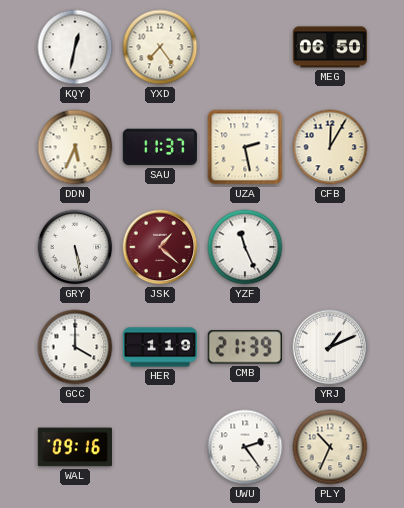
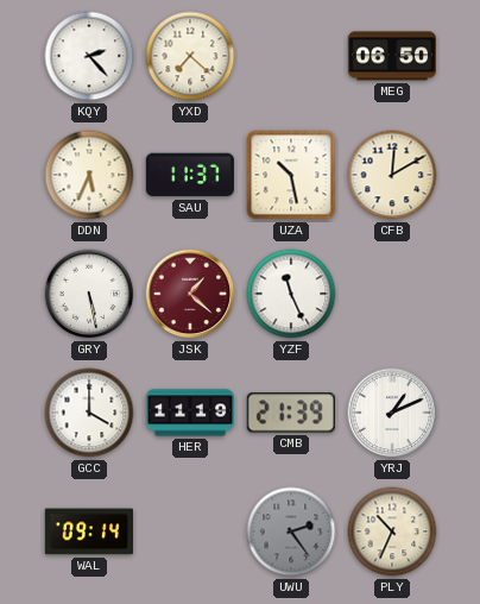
KQY: 12:32 -> 2:23
YXD: 7:24 -> 7:22
UZA: 2:28 -> 10:28
CFB: 12:05 -> 12:10
HER: 1:19 -> 11:19
WAL: 09:16 -> 09:14
UWU dial: white -> grey
